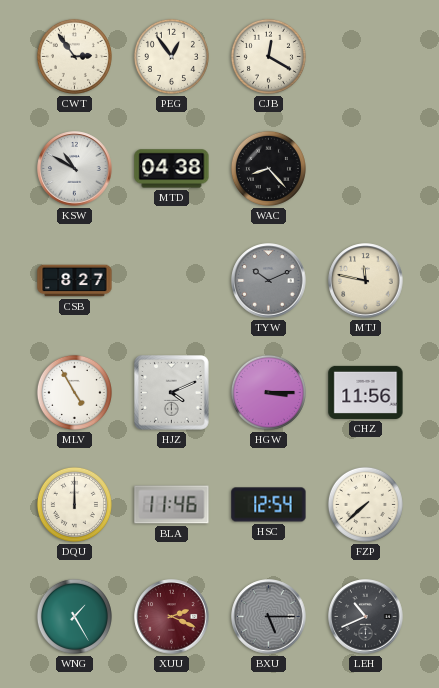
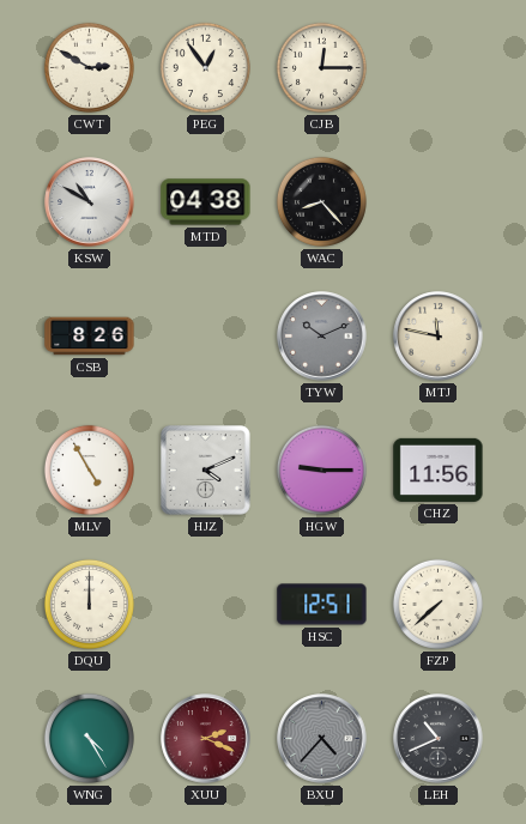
CWT: 2:54 -> 2:50
CJB: 12:20 -> 12:15
CSB: 8:27 -> 8:26
HGW: 3:15 -> 9:15
BLA: 11:46 -> none
HSC: 12:54 -> 12:51
WNG: 1:25 -> 4:25
BXU: 5:15 -> 4:37
